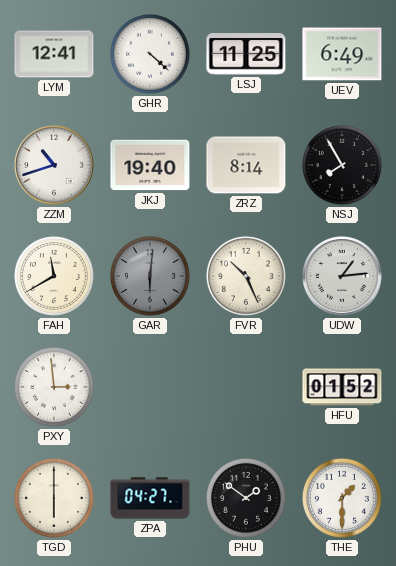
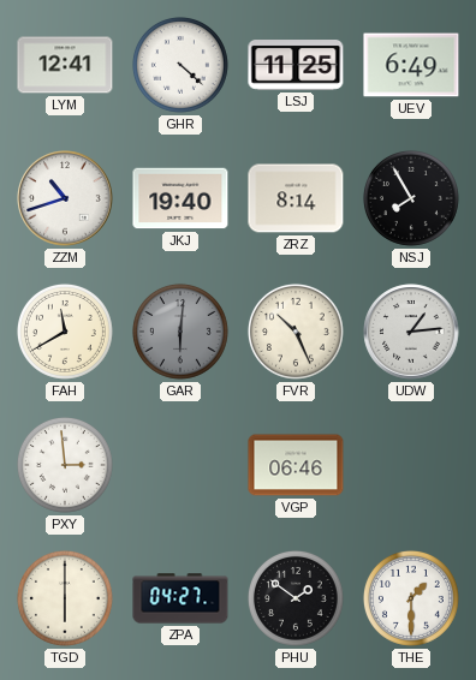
VGP: none -> 06:46
HFU: 01:52 -> none
